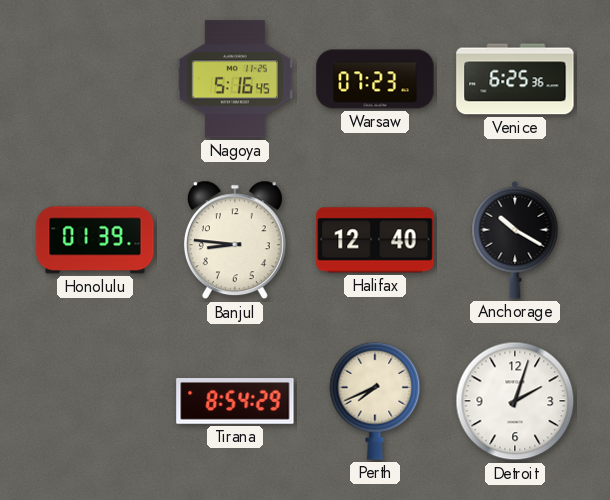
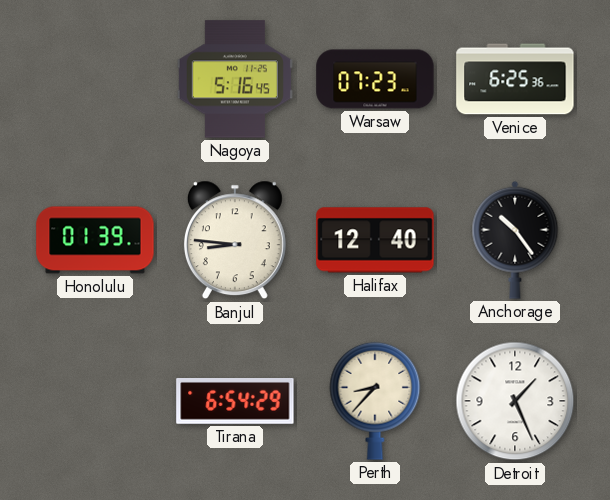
Anchorage: 10:20 -> 10:24
Tirana: 8:54 -> 6:54
Perth: 7:41 -> 8:37
Detroit: 2:03 -> 1:26
